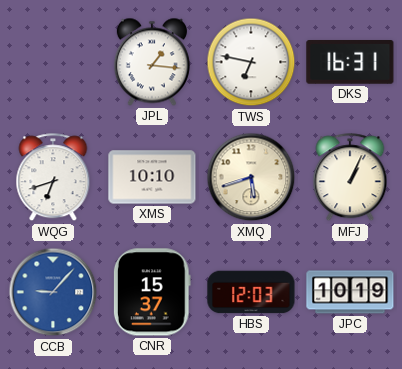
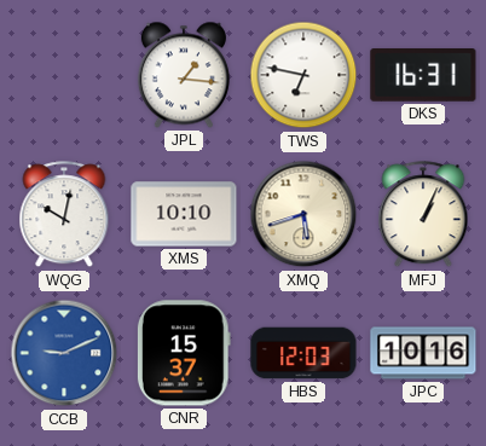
WQG: 6:42 -> 10:02
CCB: 9:07 -> 9:11
JPC: 10:19 -> 10:16
